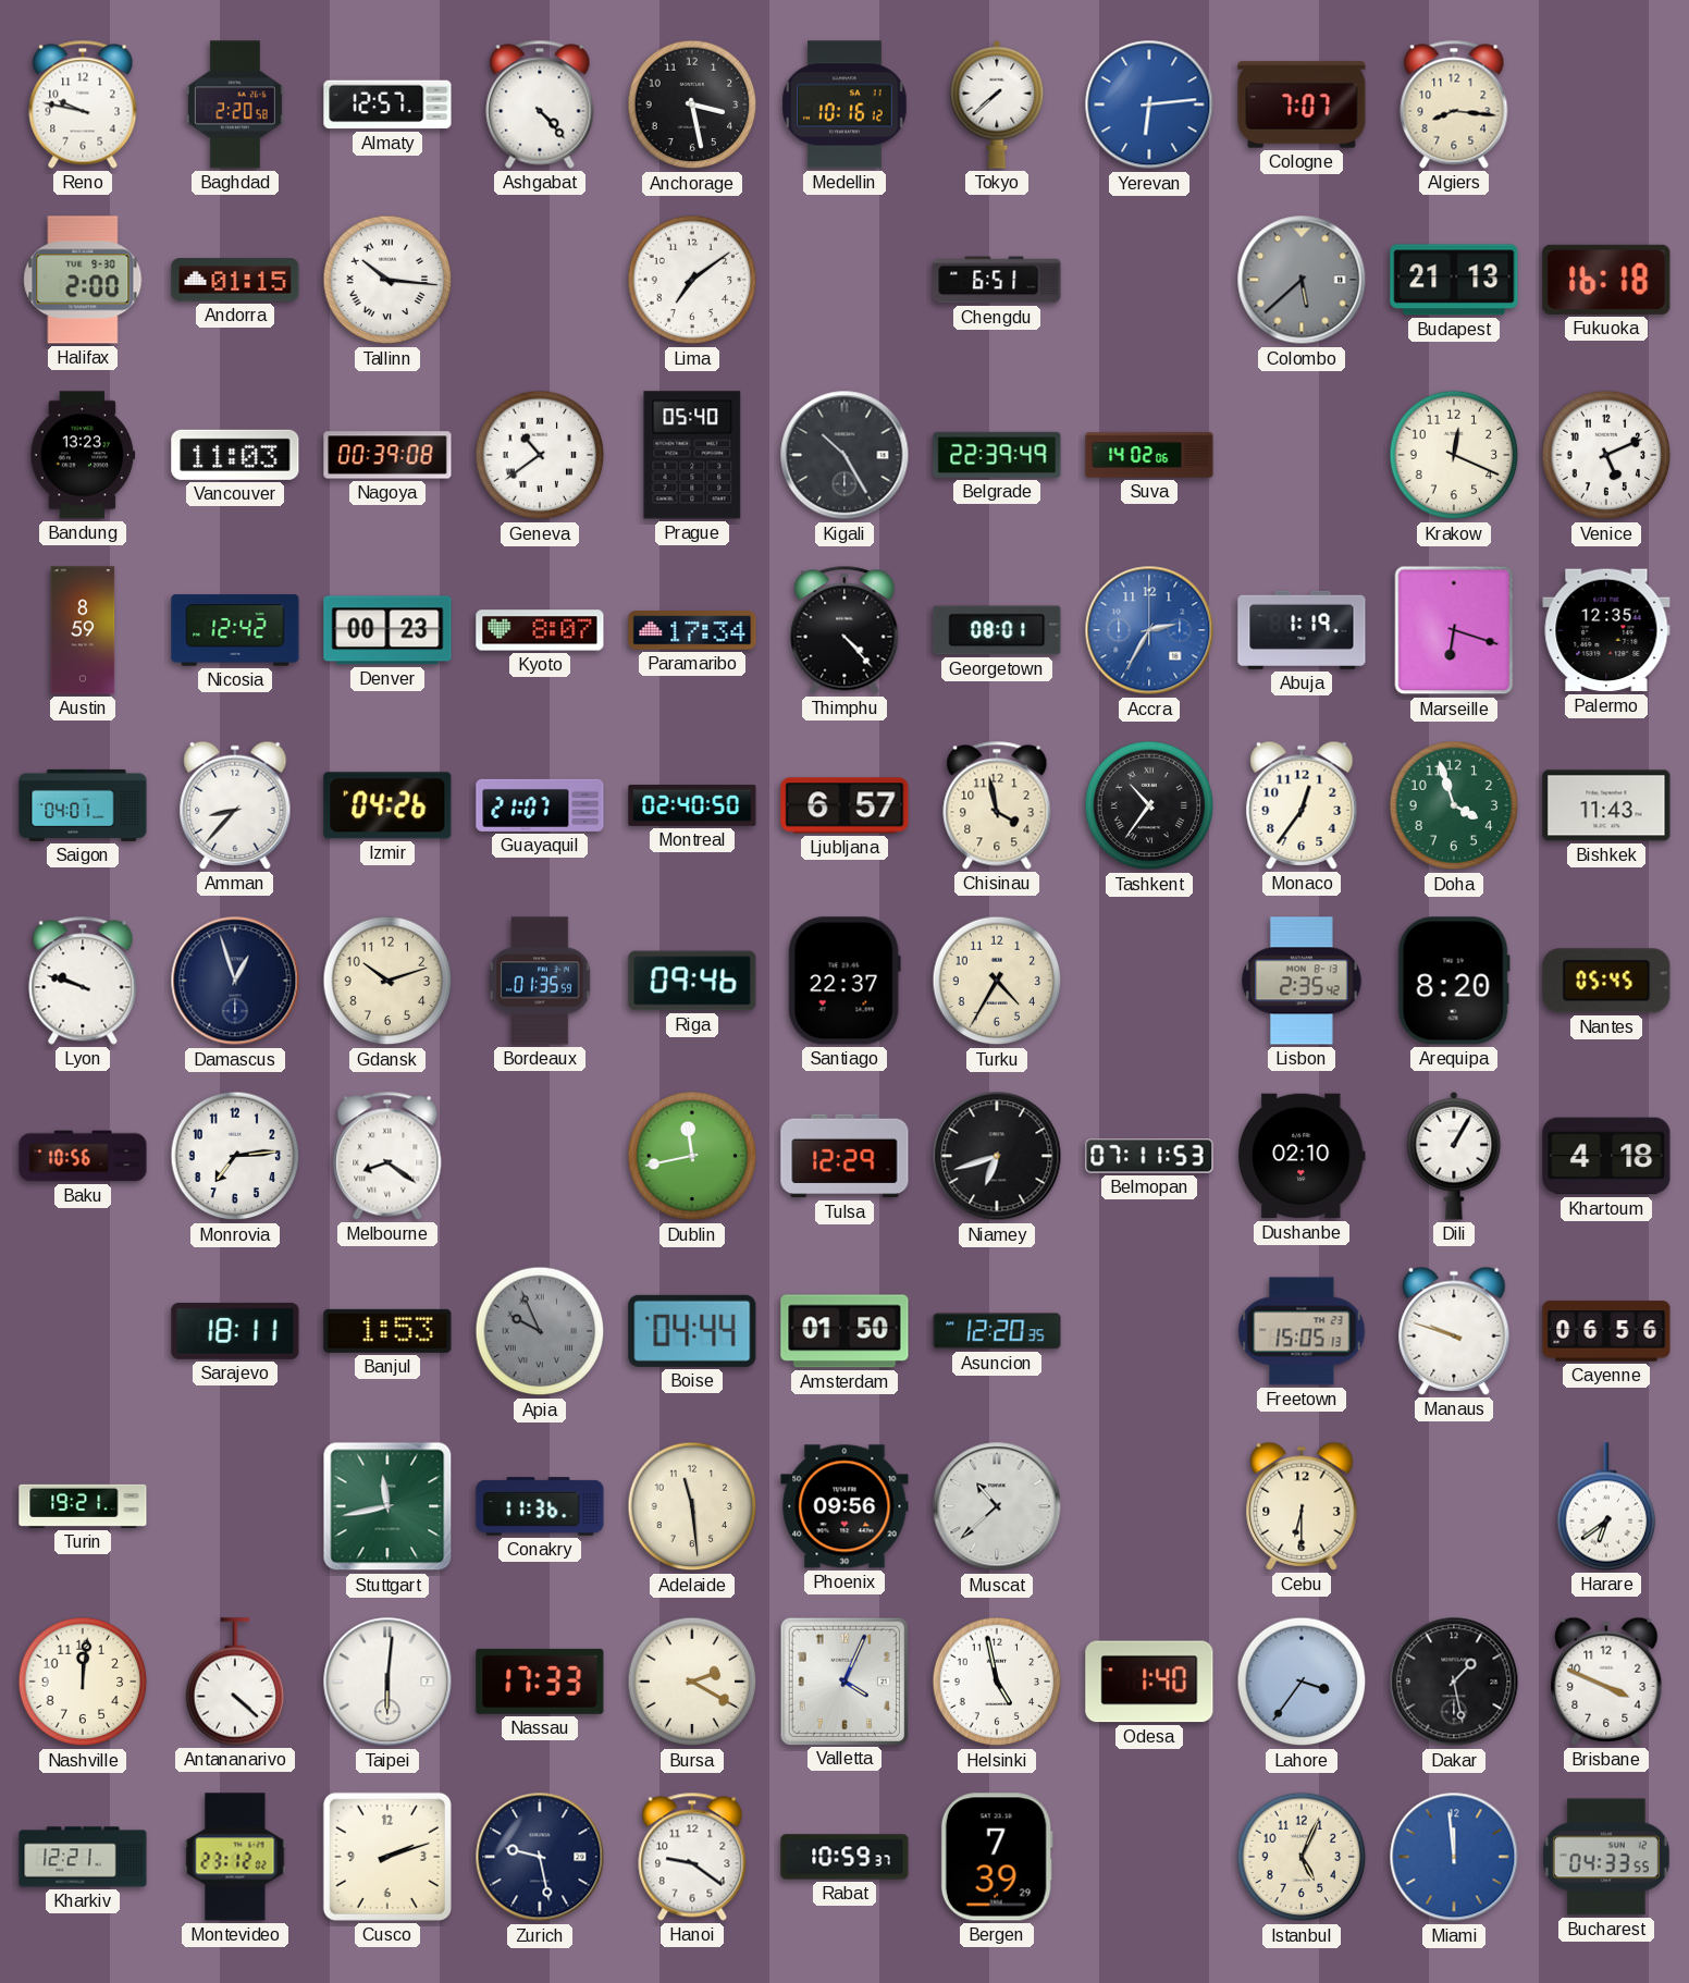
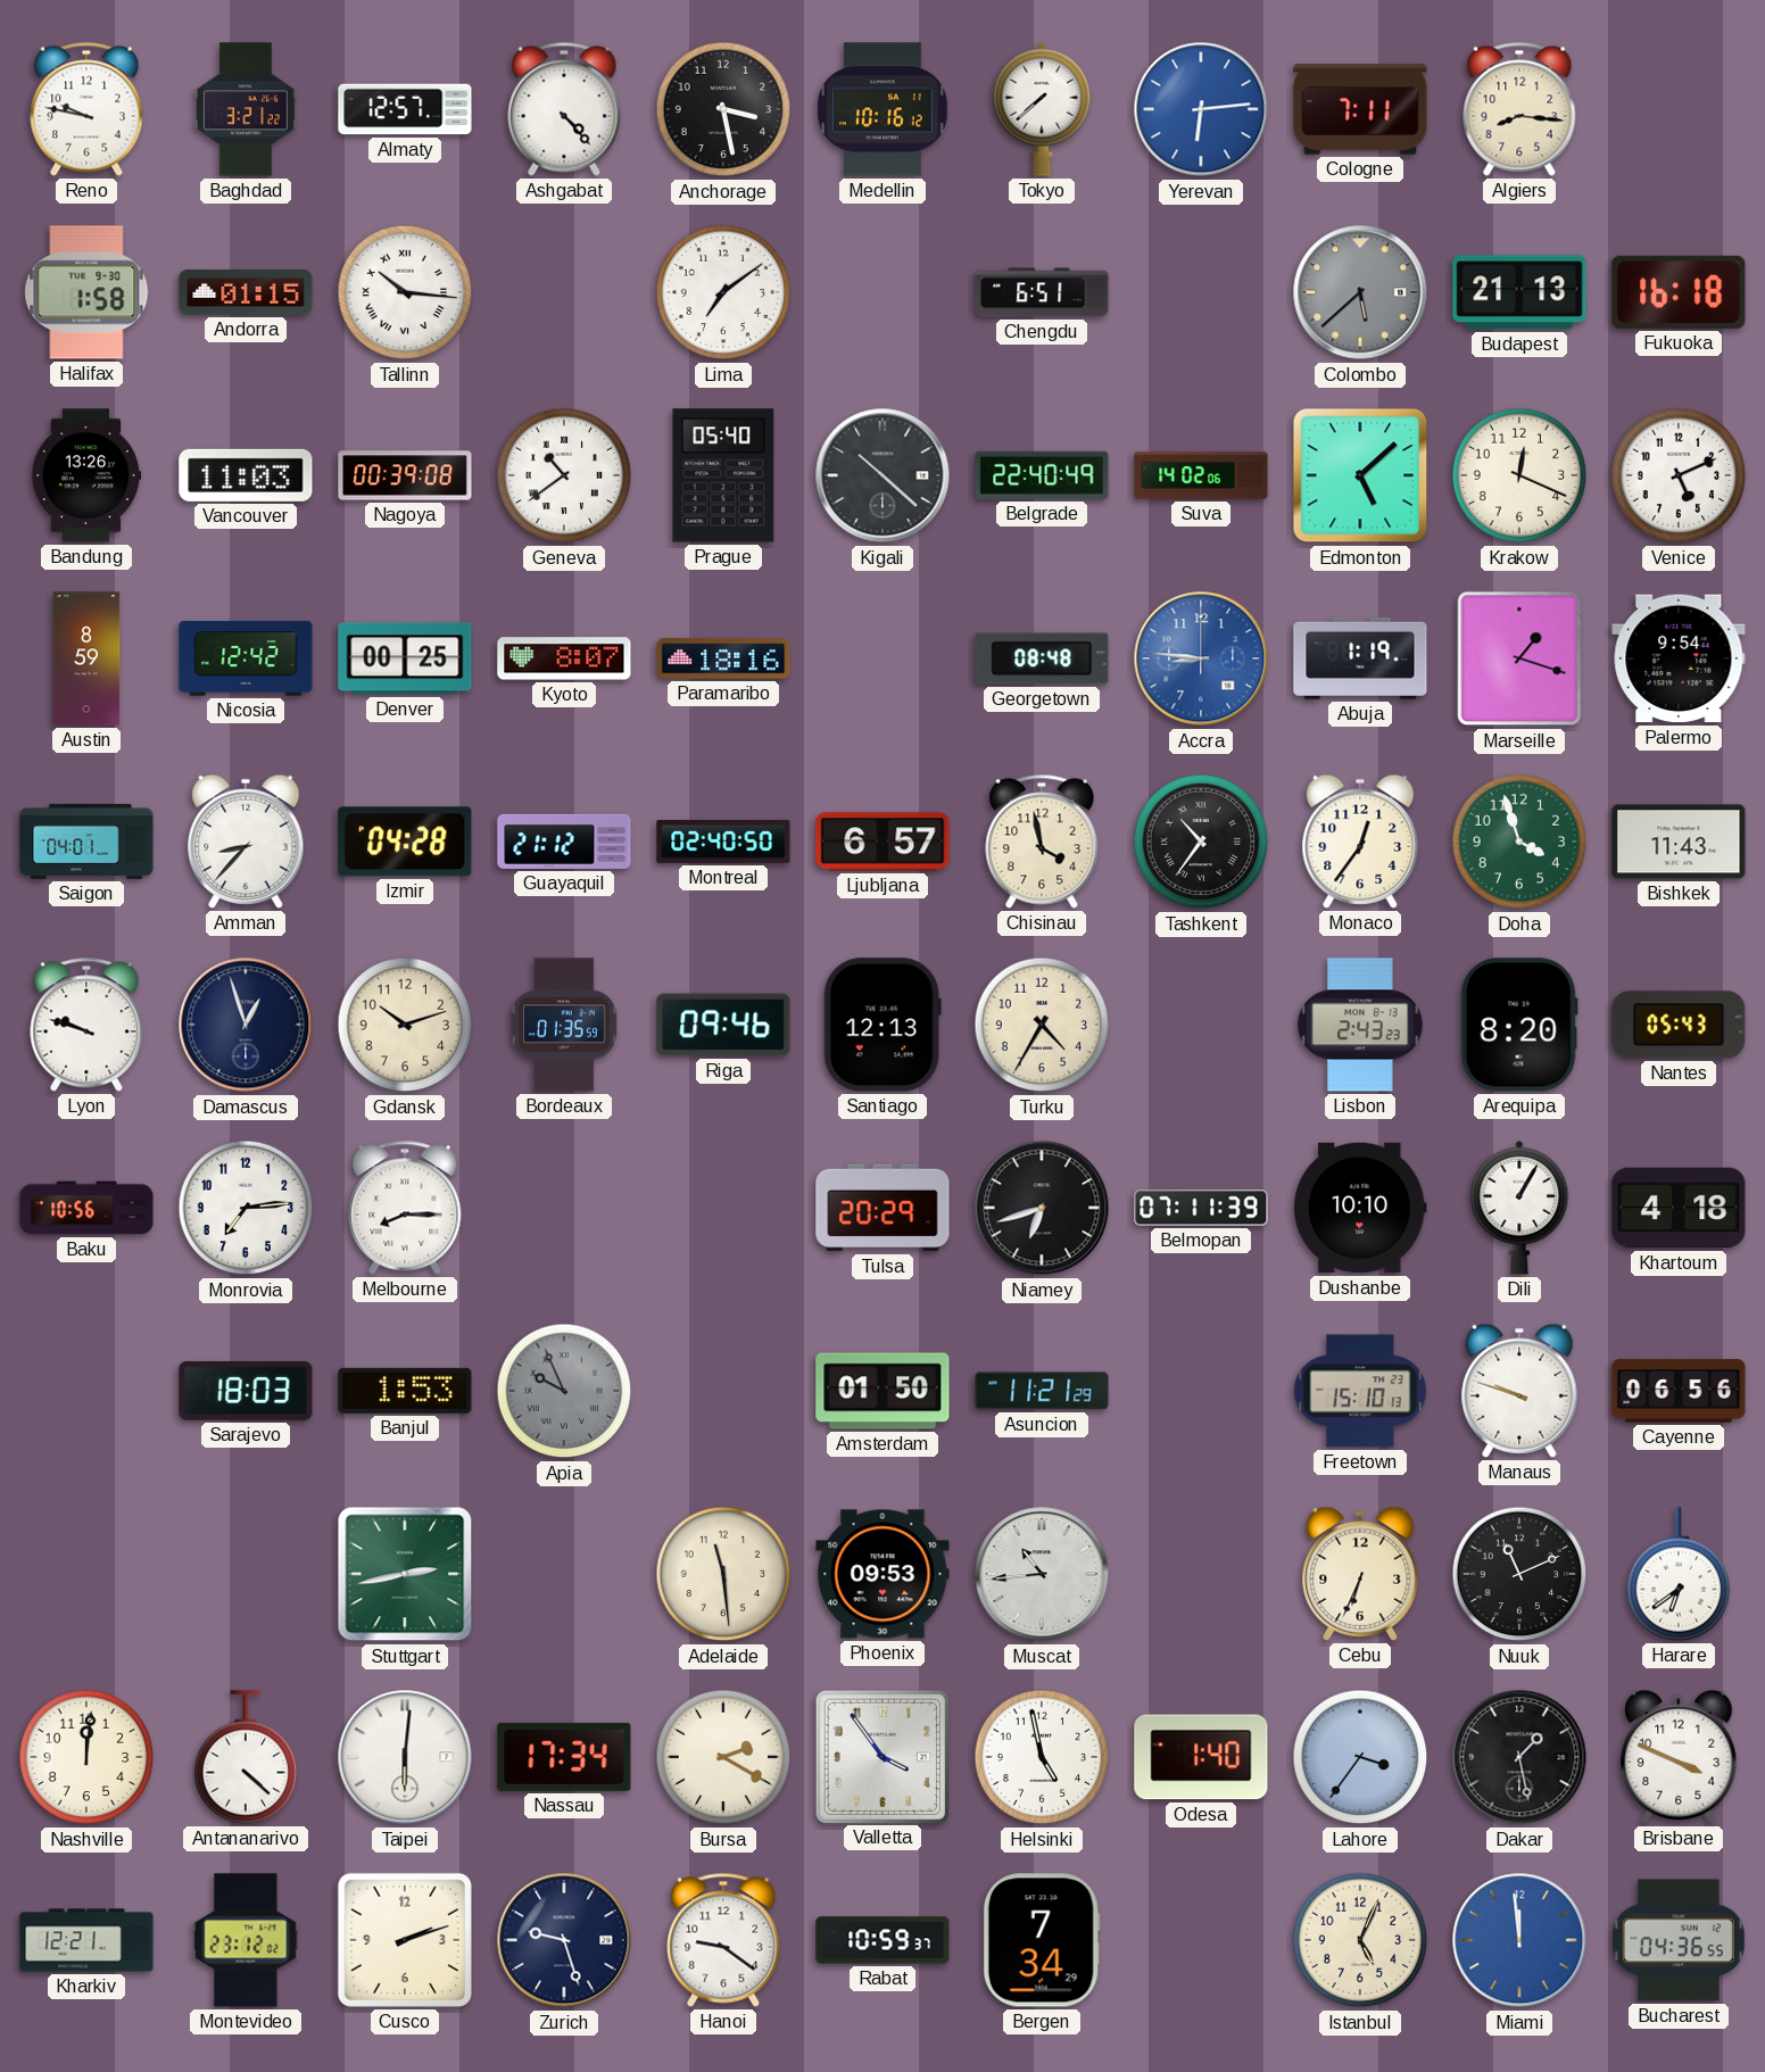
Baghdad: 2:20 -> 3:21
Cologne: 7:07 -> 7:11
Halifax: 2:00 -> 1:58
Bandung: 13:23 -> 13:26
Kigali: 10:25 -> 10:22
Belgrade: 22:39 -> 22:40
Edmonton: none -> 5:08
Denver: 00:23 -> 00:25
Paramaribo: 17:34 -> 18:16
Thimphu: 4:23 -> none
Georgetown: 08:01 -> 08:48
Accra: 2:35 -> 8:46
Marseille: 6:18 -> 1:18
Palermo: 12:35 -> 9:54
Izmir: 04:26 -> 04:28
Guayaquil: 21:07 -> 21:12
Santiago: 22:37 -> 12:13
Lisbon: 2:35 -> 2:43
Nantes: 05:45 -> 05:43
Melbourne: 8:21 -> 8:15
Dublin: 11:43 -> none
Tulsa: 12:29 -> 20:29
Belmopan: 07:11:53 -> 07:11:39
Dushanbe: 02:10 -> 10:10
Sarajevo: 18:11 -> 18:03
Boise: 04:44 -> none
Asuncion: 12:20 -> 11:21
Freetown: 15:05 -> 15:10
Turin: 19:21 -> none
Stuttgart: 11:43 -> 2:43
Conakry: 11:36 -> none
Phoenix: 09:56 -> 09:53
Muscat: 10:38 -> 10:44
Cebu: 6:30 -> 6:34
Nuuk: none -> 11:11
Nassau: 17:33 -> 17:34
Valletta: 4:04 -> 3:54
Zurich: 9:28 -> 9:27
Bergen: 7:39 -> 7:34
Bucharest: 04:33 -> 04:36
